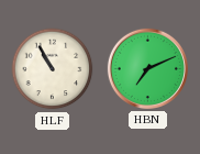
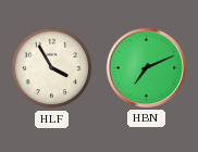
HLF: 10:55 -> 3:55
